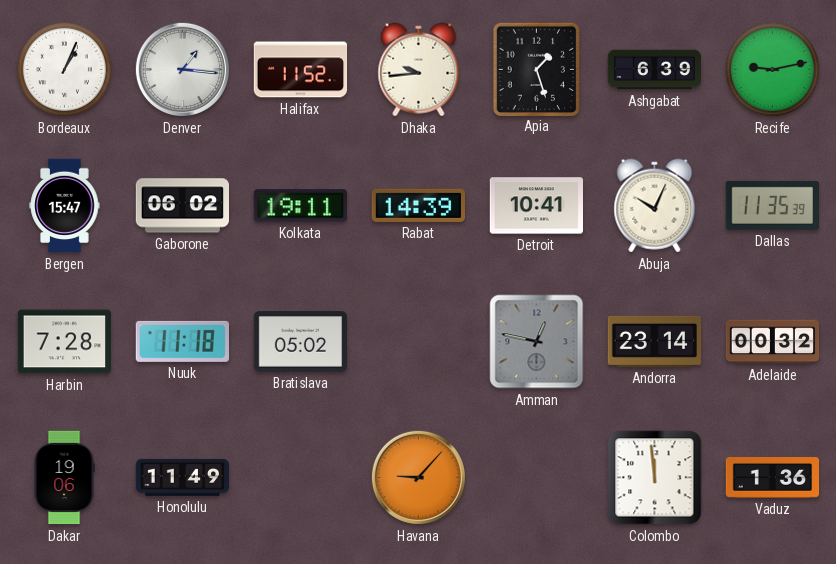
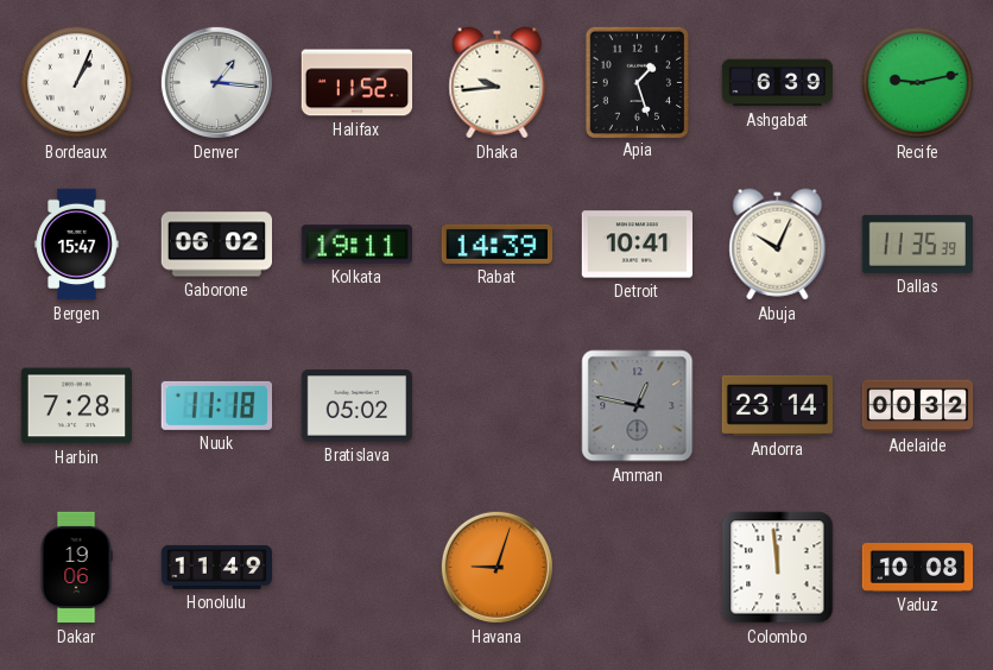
Havana: 9:07 -> 9:03
Vaduz: 1:36 -> 10:08
